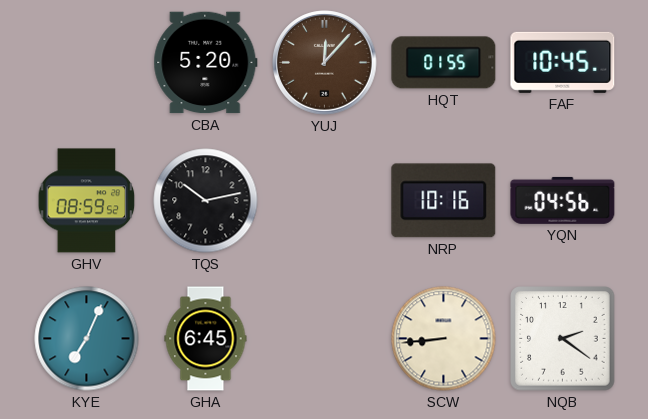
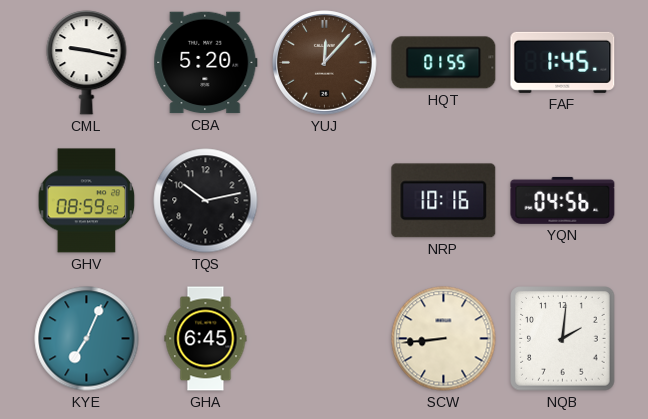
CML: none -> 9:17
FAF: 10:45 -> 1:45
NQB: 2:21 -> 2:01
